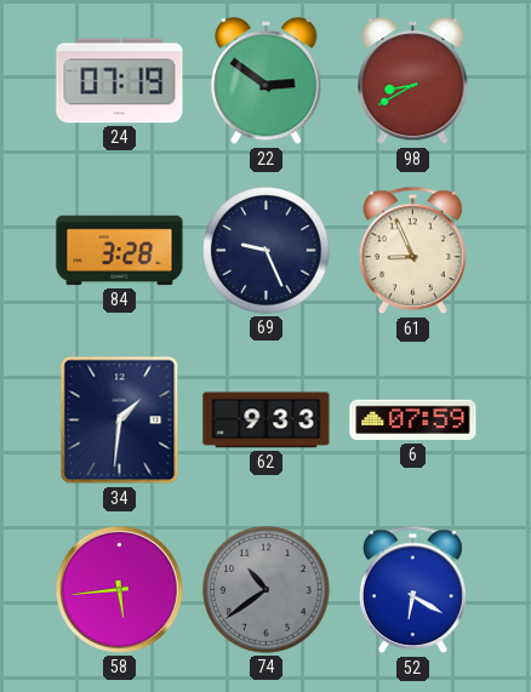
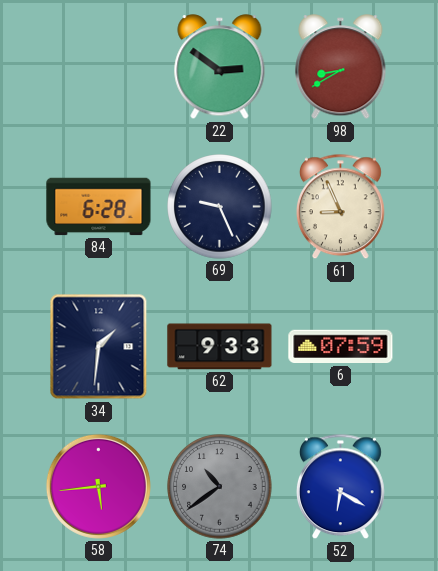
24: 07:19 -> none
84: 3:28 -> 6:28
